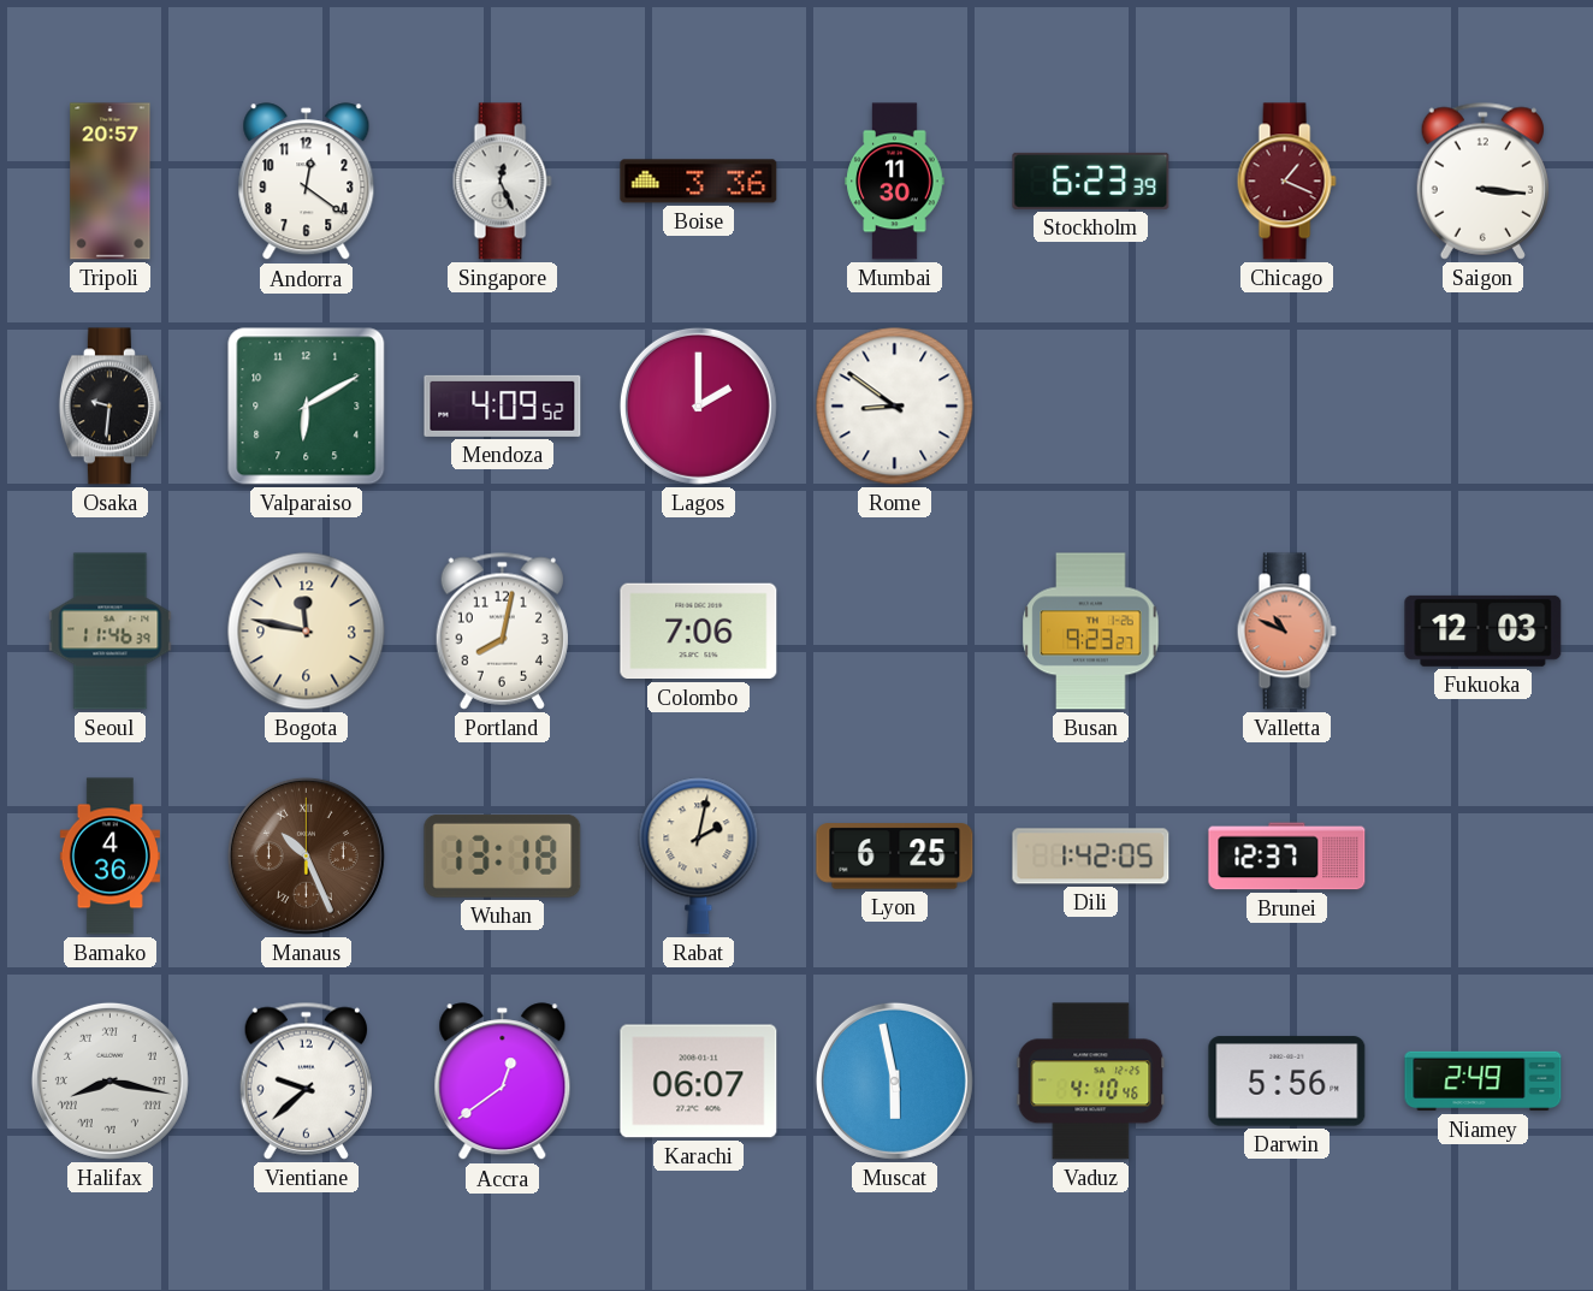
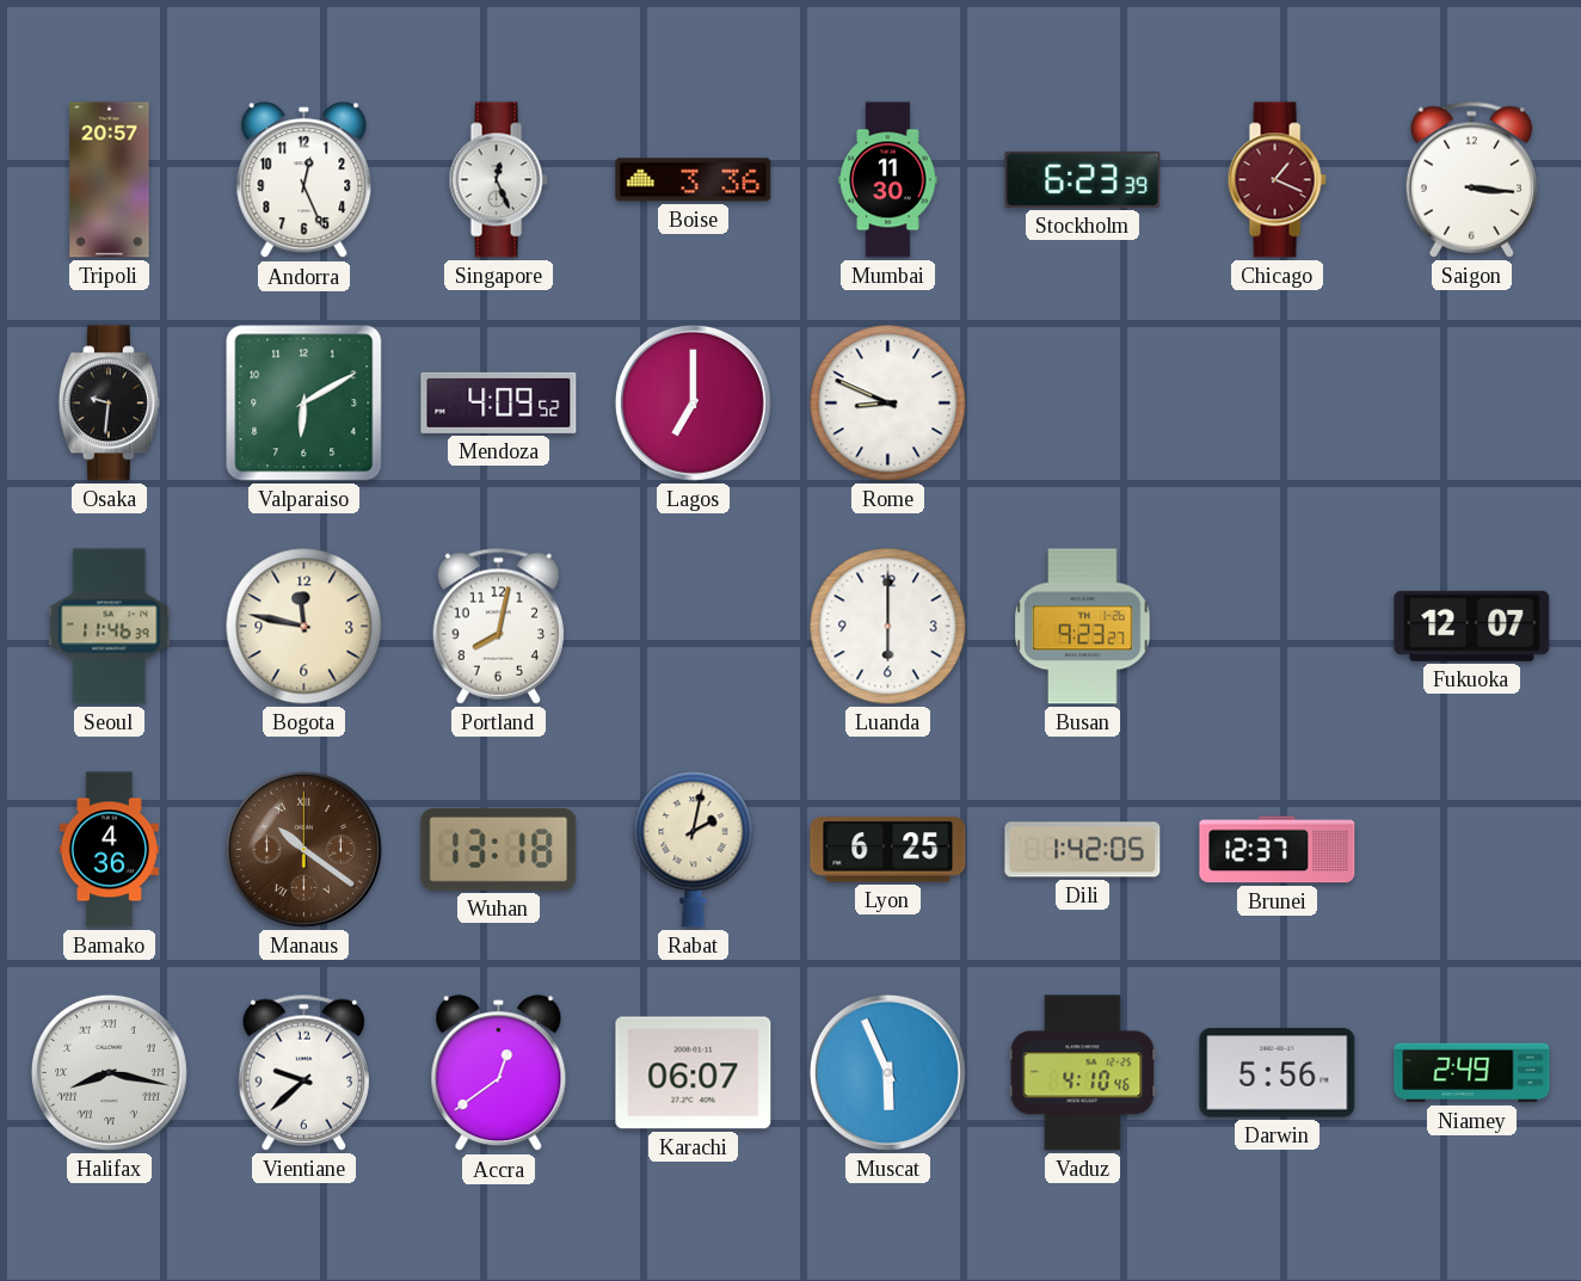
Andorra: 12:21 -> 12:26
Lagos: 2:00 -> 7:00
Rome: 8:51 -> 8:49
Colombo: 7:06 -> none
Luanda: none -> 6:00
Valletta: 10:49 -> none
Fukuoka: 12:03 -> 12:07
Manaus: 10:26 -> 10:21
Muscat: 5:58 -> 5:56
